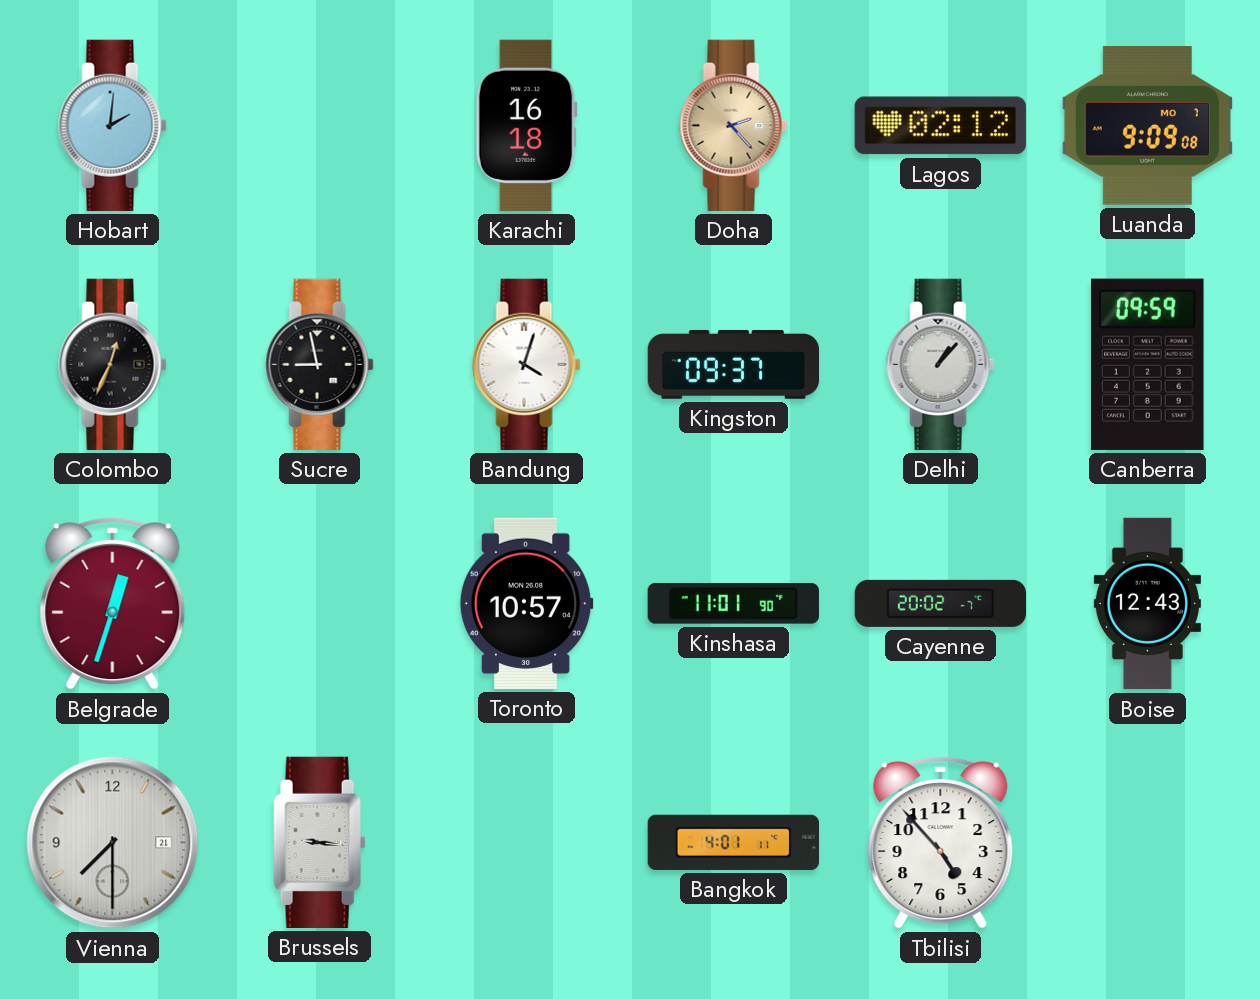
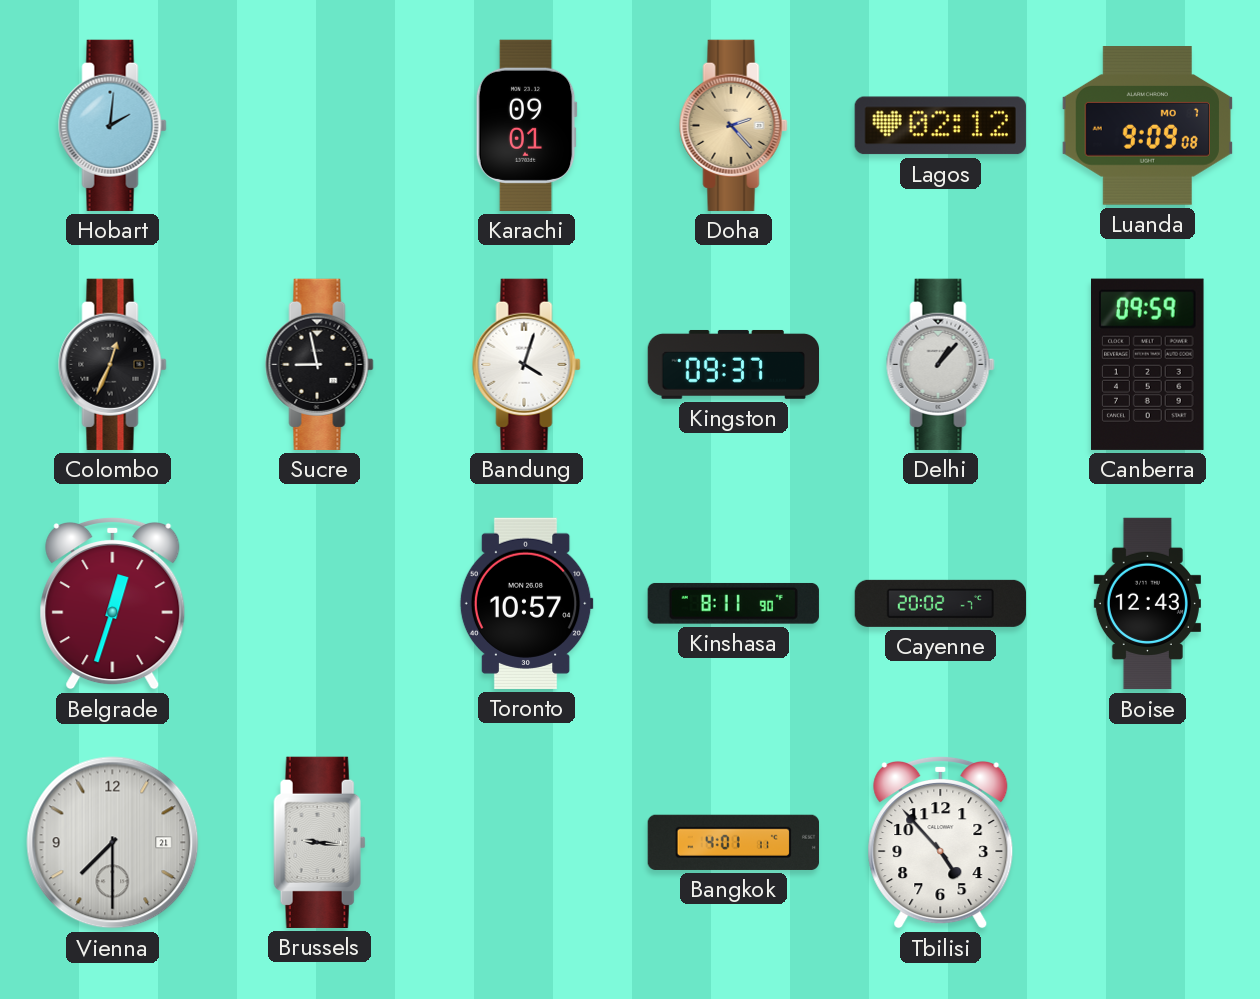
Karachi: 16:18 -> 09:01
Kinshasa: 11:01 -> 8:11
